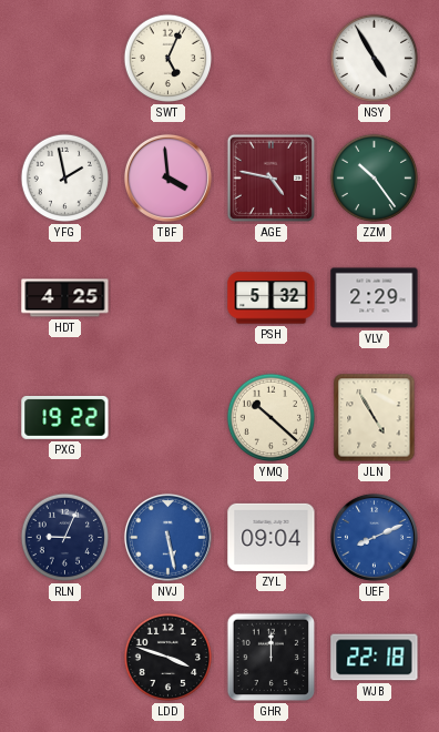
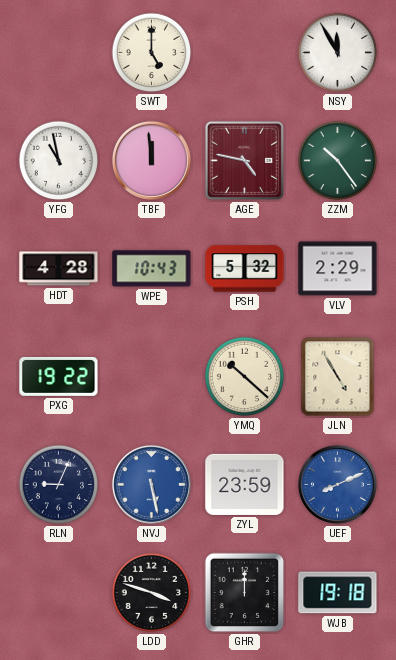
SWT: 5:04 -> 5:00
NSY: 4:55 -> 11:55
YFG: 1:58 -> 10:58
TBF: 3:59 -> 11:59
HDT: 4:25 -> 4:28
WPE: none -> 10:43
ZYL: 09:04 -> 23:59
WJB: 22:18 -> 19:18
